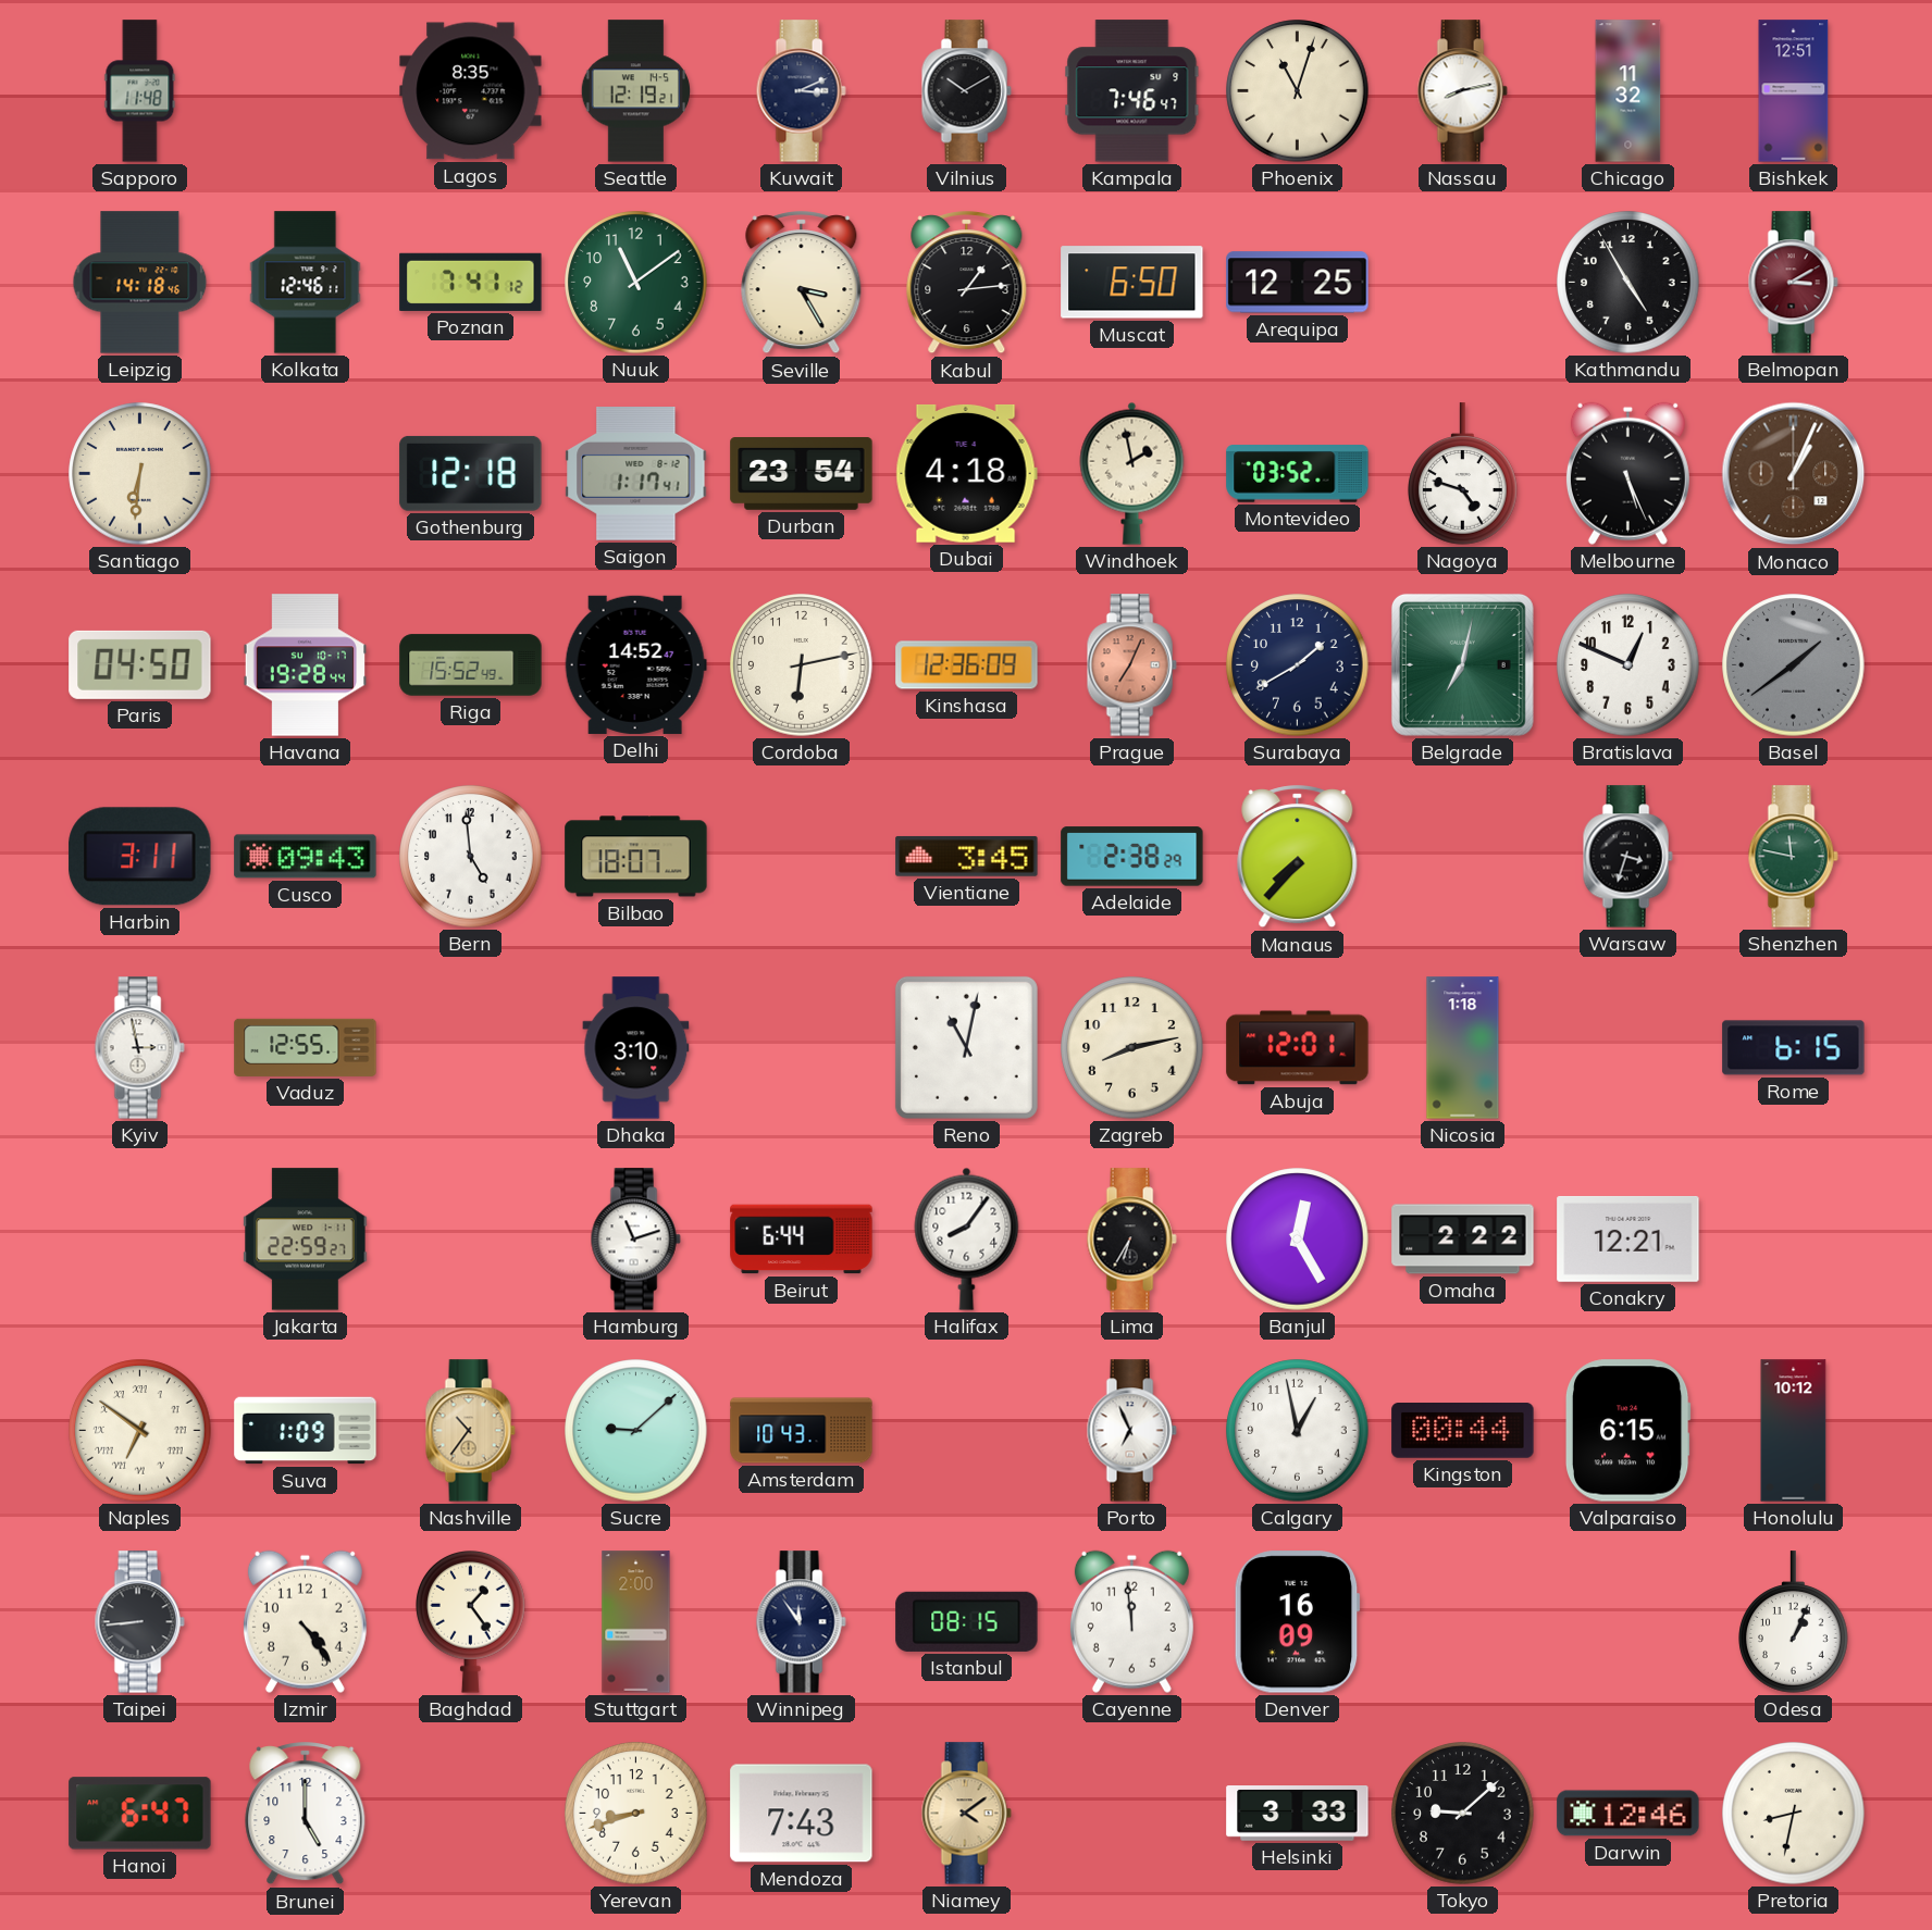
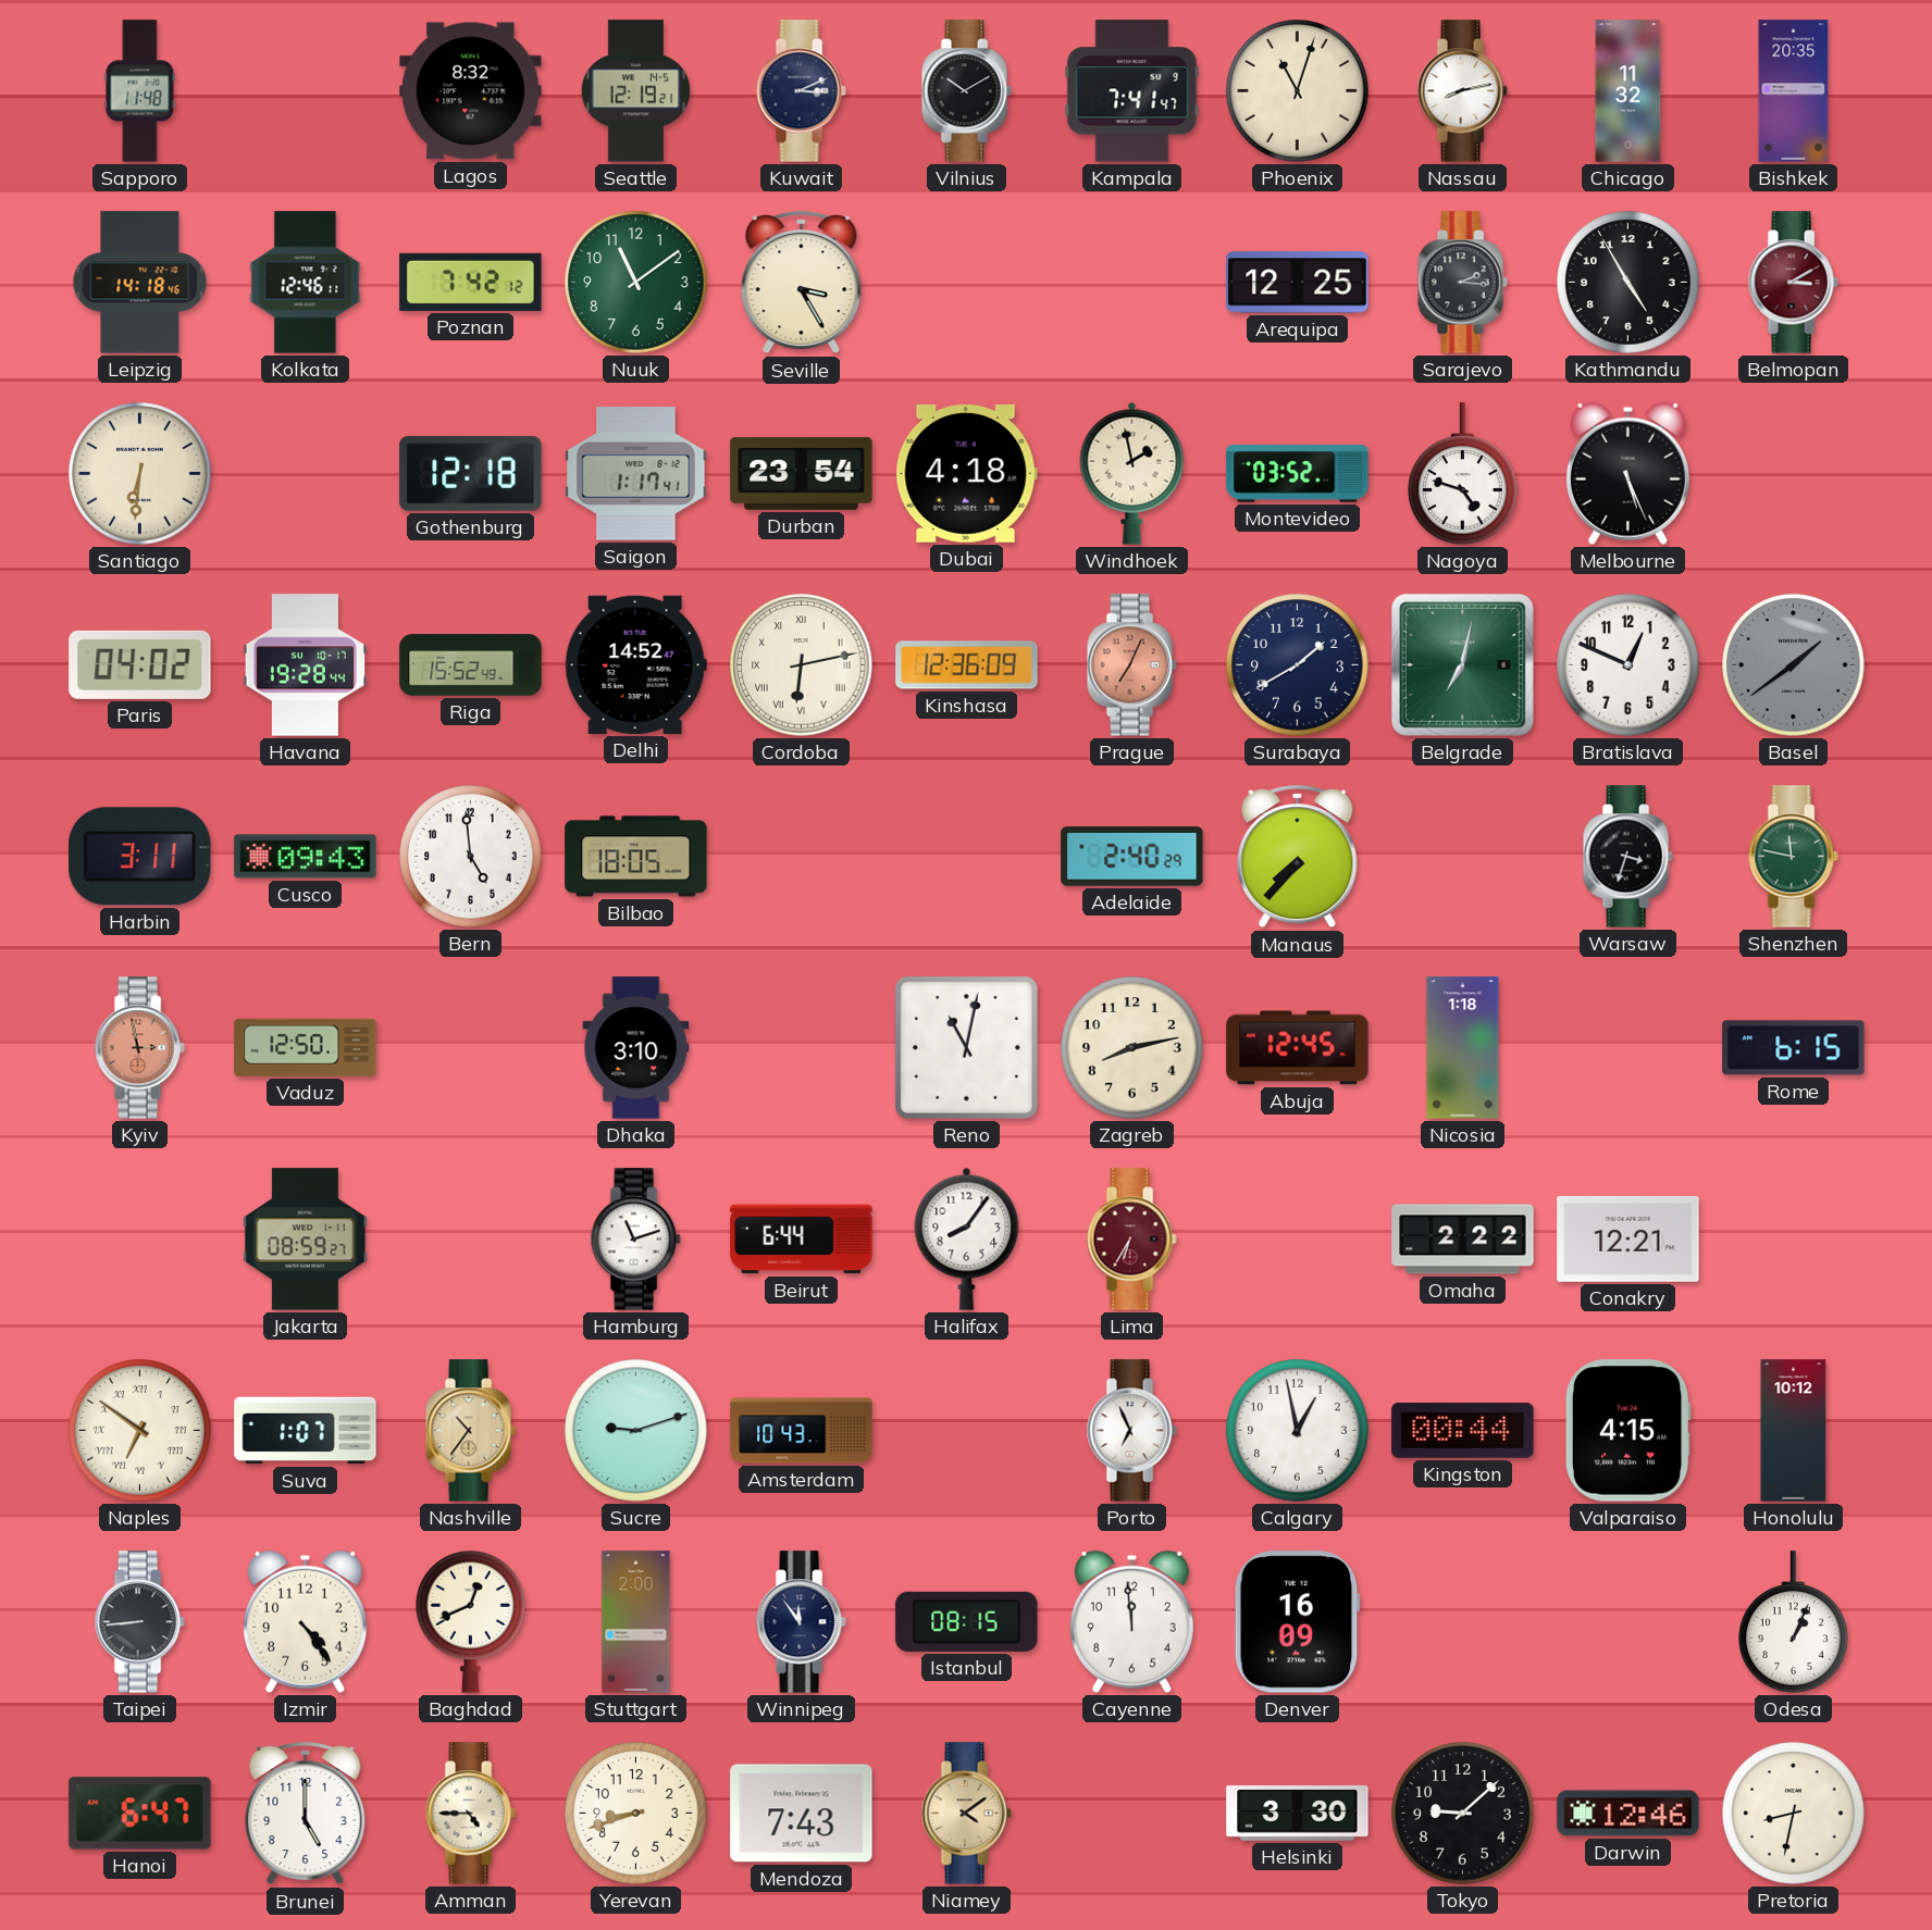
Lagos: 8:35 -> 8:32
Kampala: 7:46 -> 7:41
Bishkek: 12:51 -> 20:35
Poznan: 7:41 -> 7:42
Kabul: 1:14 -> none
Muscat: 6:50 -> none
Sarajevo: none -> 2:16
Monaco: 1:04 -> none
Paris: 04:50 -> 04:02
Cordoba numerals: Arabic -> Roman
Bilbao: 18:07 -> 18:05
Vientiane: 3:45 -> none
Adelaide: 2:38 -> 2:40
Kyiv dial: white -> salmon
Vaduz: 12:55 -> 12:50
Abuja: 12:01 -> 12:45
Jakarta: 22:59 -> 08:59
Lima dial: black -> burgundy
Banjul: 12:25 -> none
Suva: 1:09 -> 1:07
Sucre: 9:08 -> 9:12
Valparaiso: 6:15 -> 4:15
Baghdad: 1:24 -> 12:41
Amman: none -> 4:45
Helsinki: 3:33 -> 3:30
